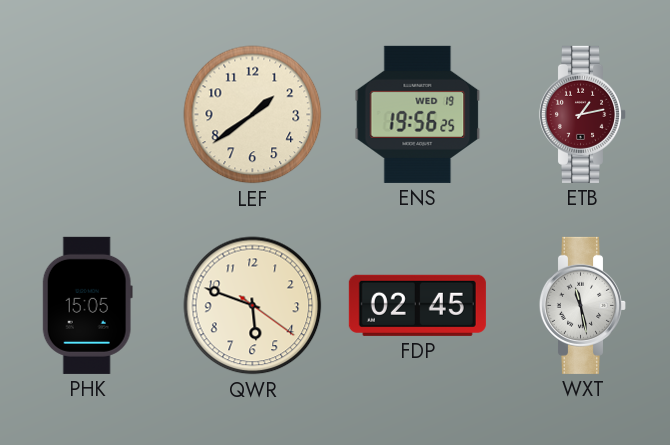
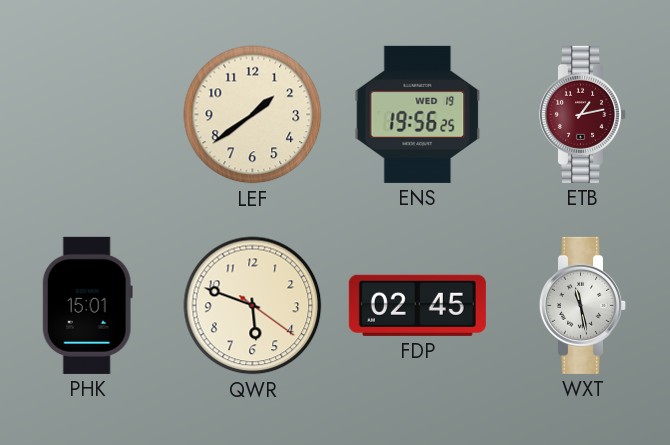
PHK: 15:05 -> 15:01
